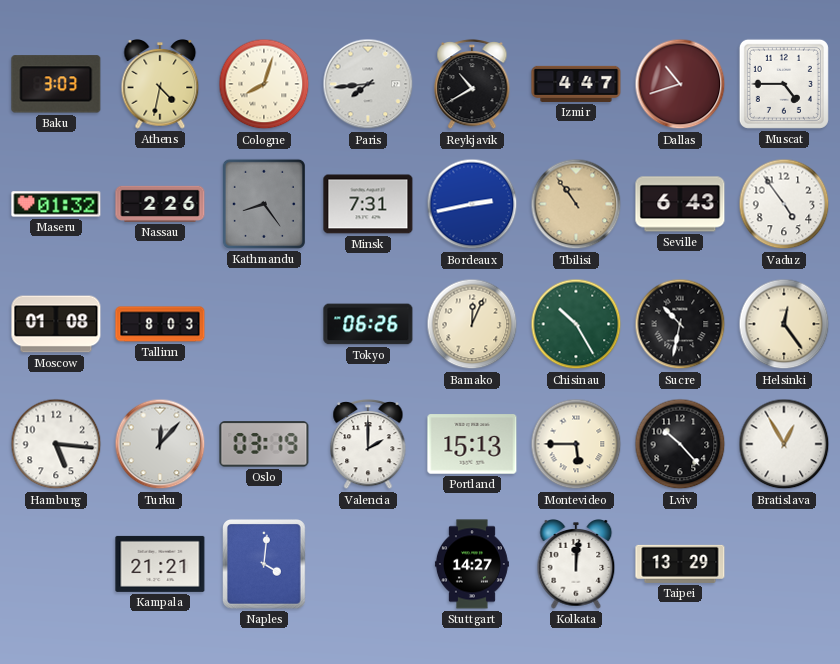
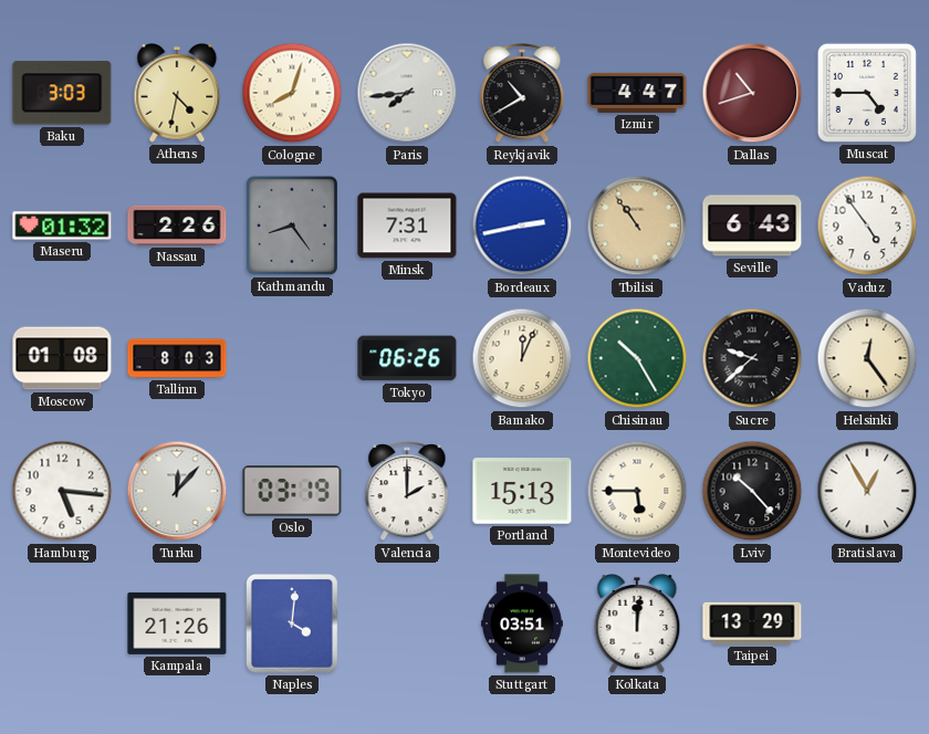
Sucre: 10:32 -> 9:38
Kampala: 21:21 -> 21:26
Stuttgart: 14:27 -> 03:51
